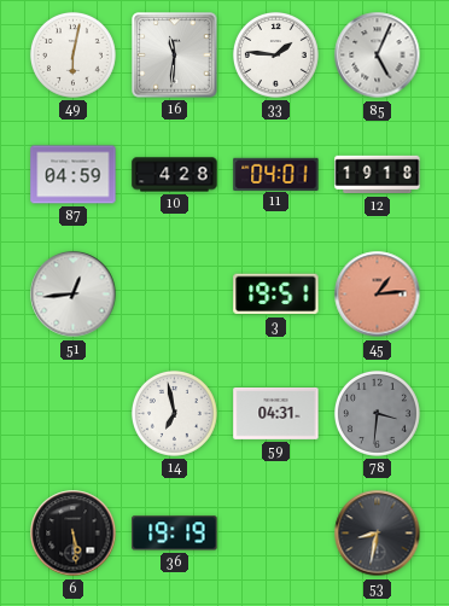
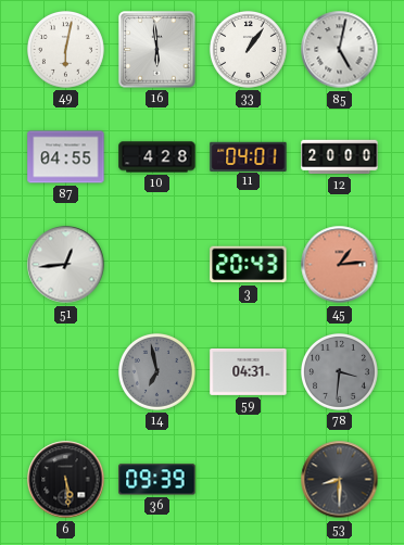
16: 11:31 -> 5:59
33: 1:46 -> 1:06
85: 5:04 -> 5:02
87: 04:59 -> 04:55
12: 19:18 -> 20:00
3: 19:51 -> 20:43
14 dial: white -> grey
36: 19:19 -> 09:39
53: 8:32 -> 8:30
